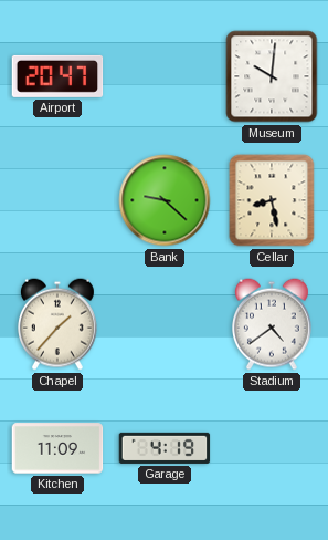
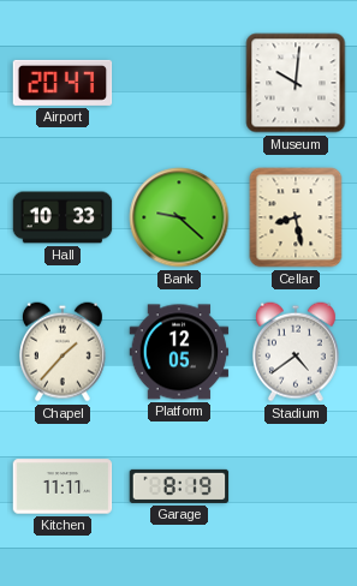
Hall: none -> 10:33
Platform: none -> 12:05
Kitchen: 11:09 -> 11:11
Garage: 4:19 -> 8:19
